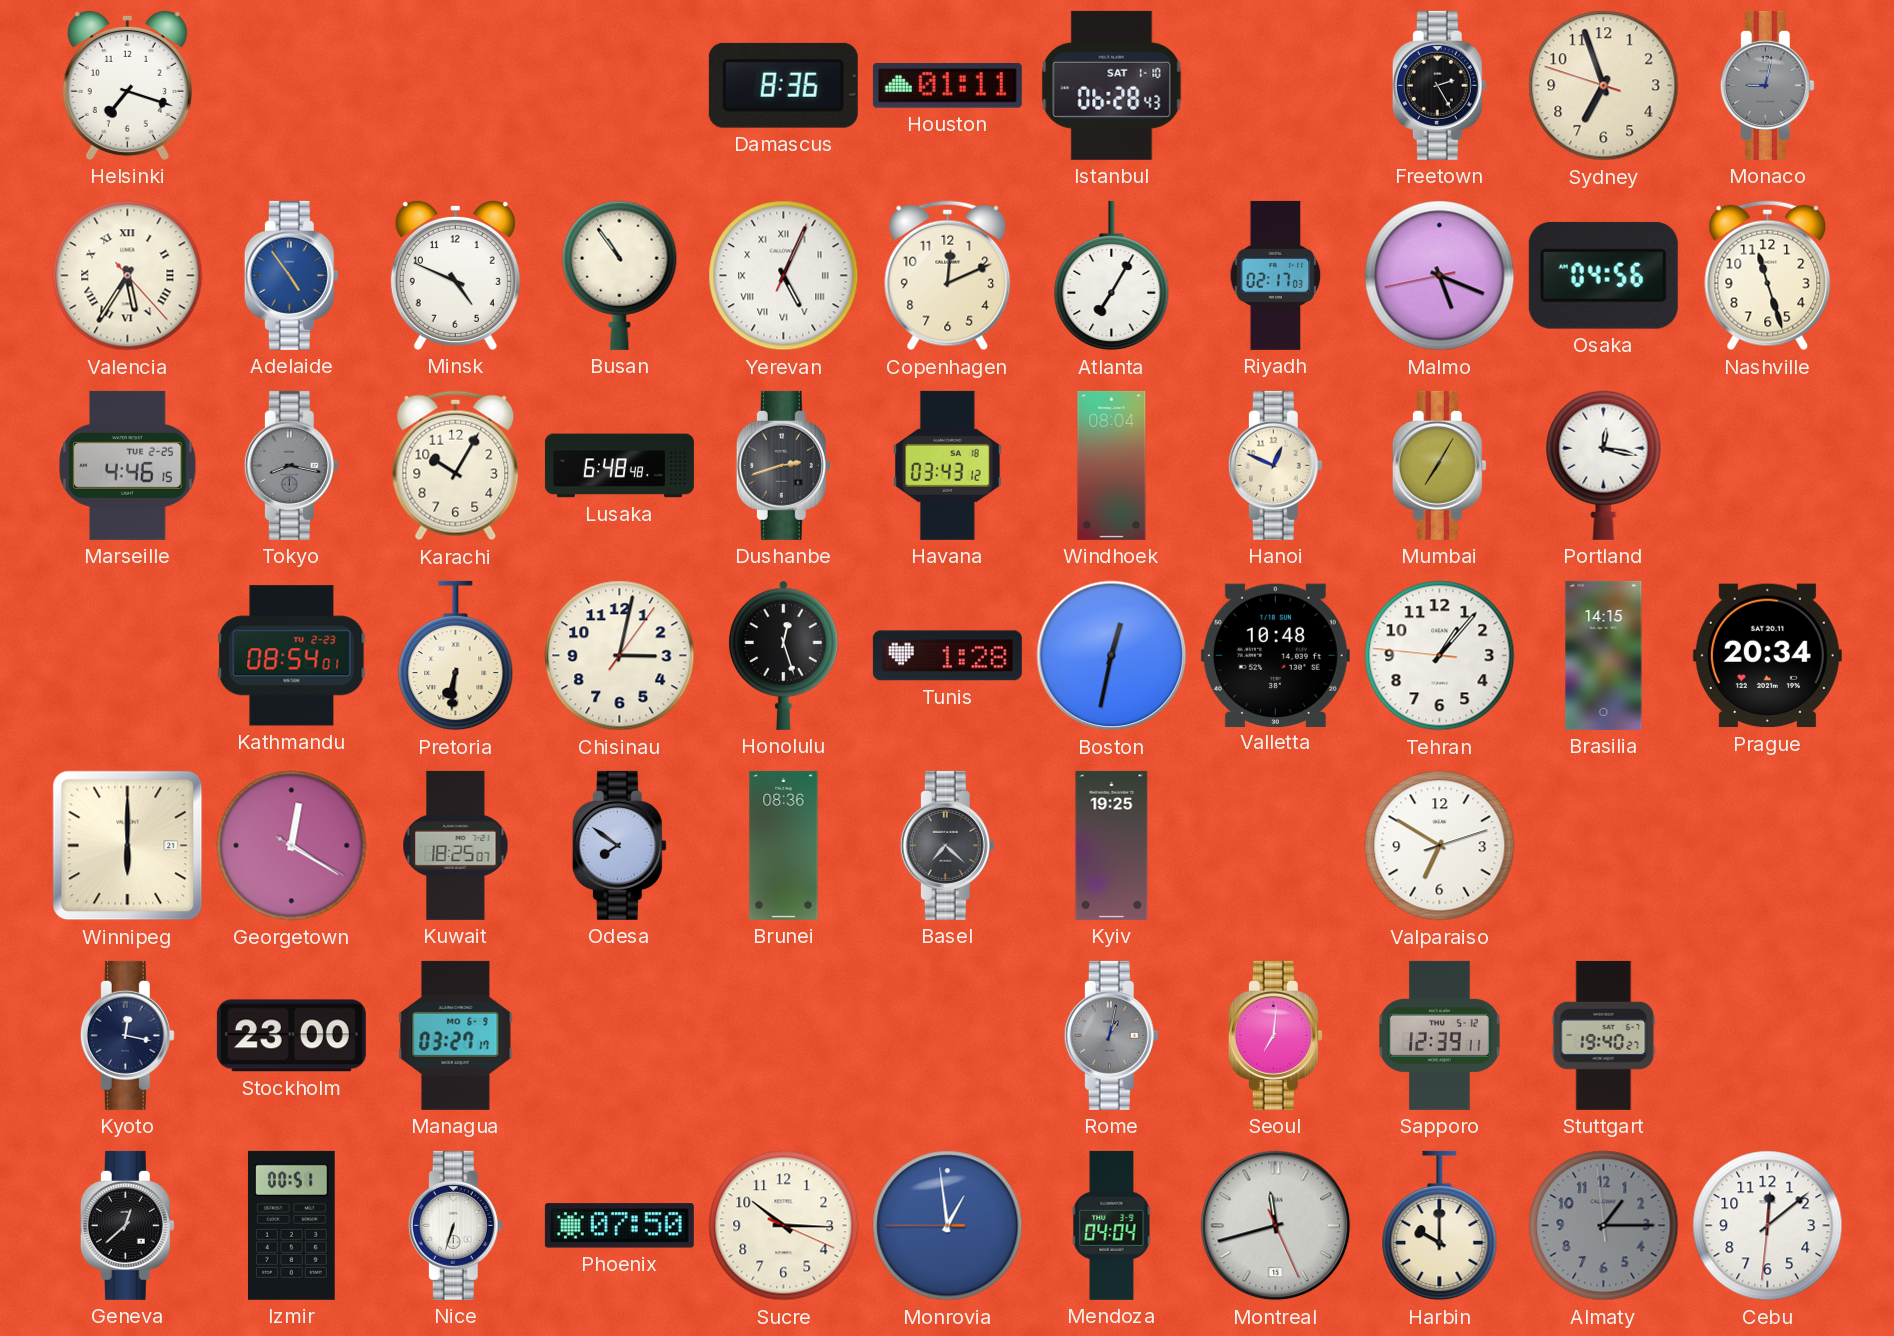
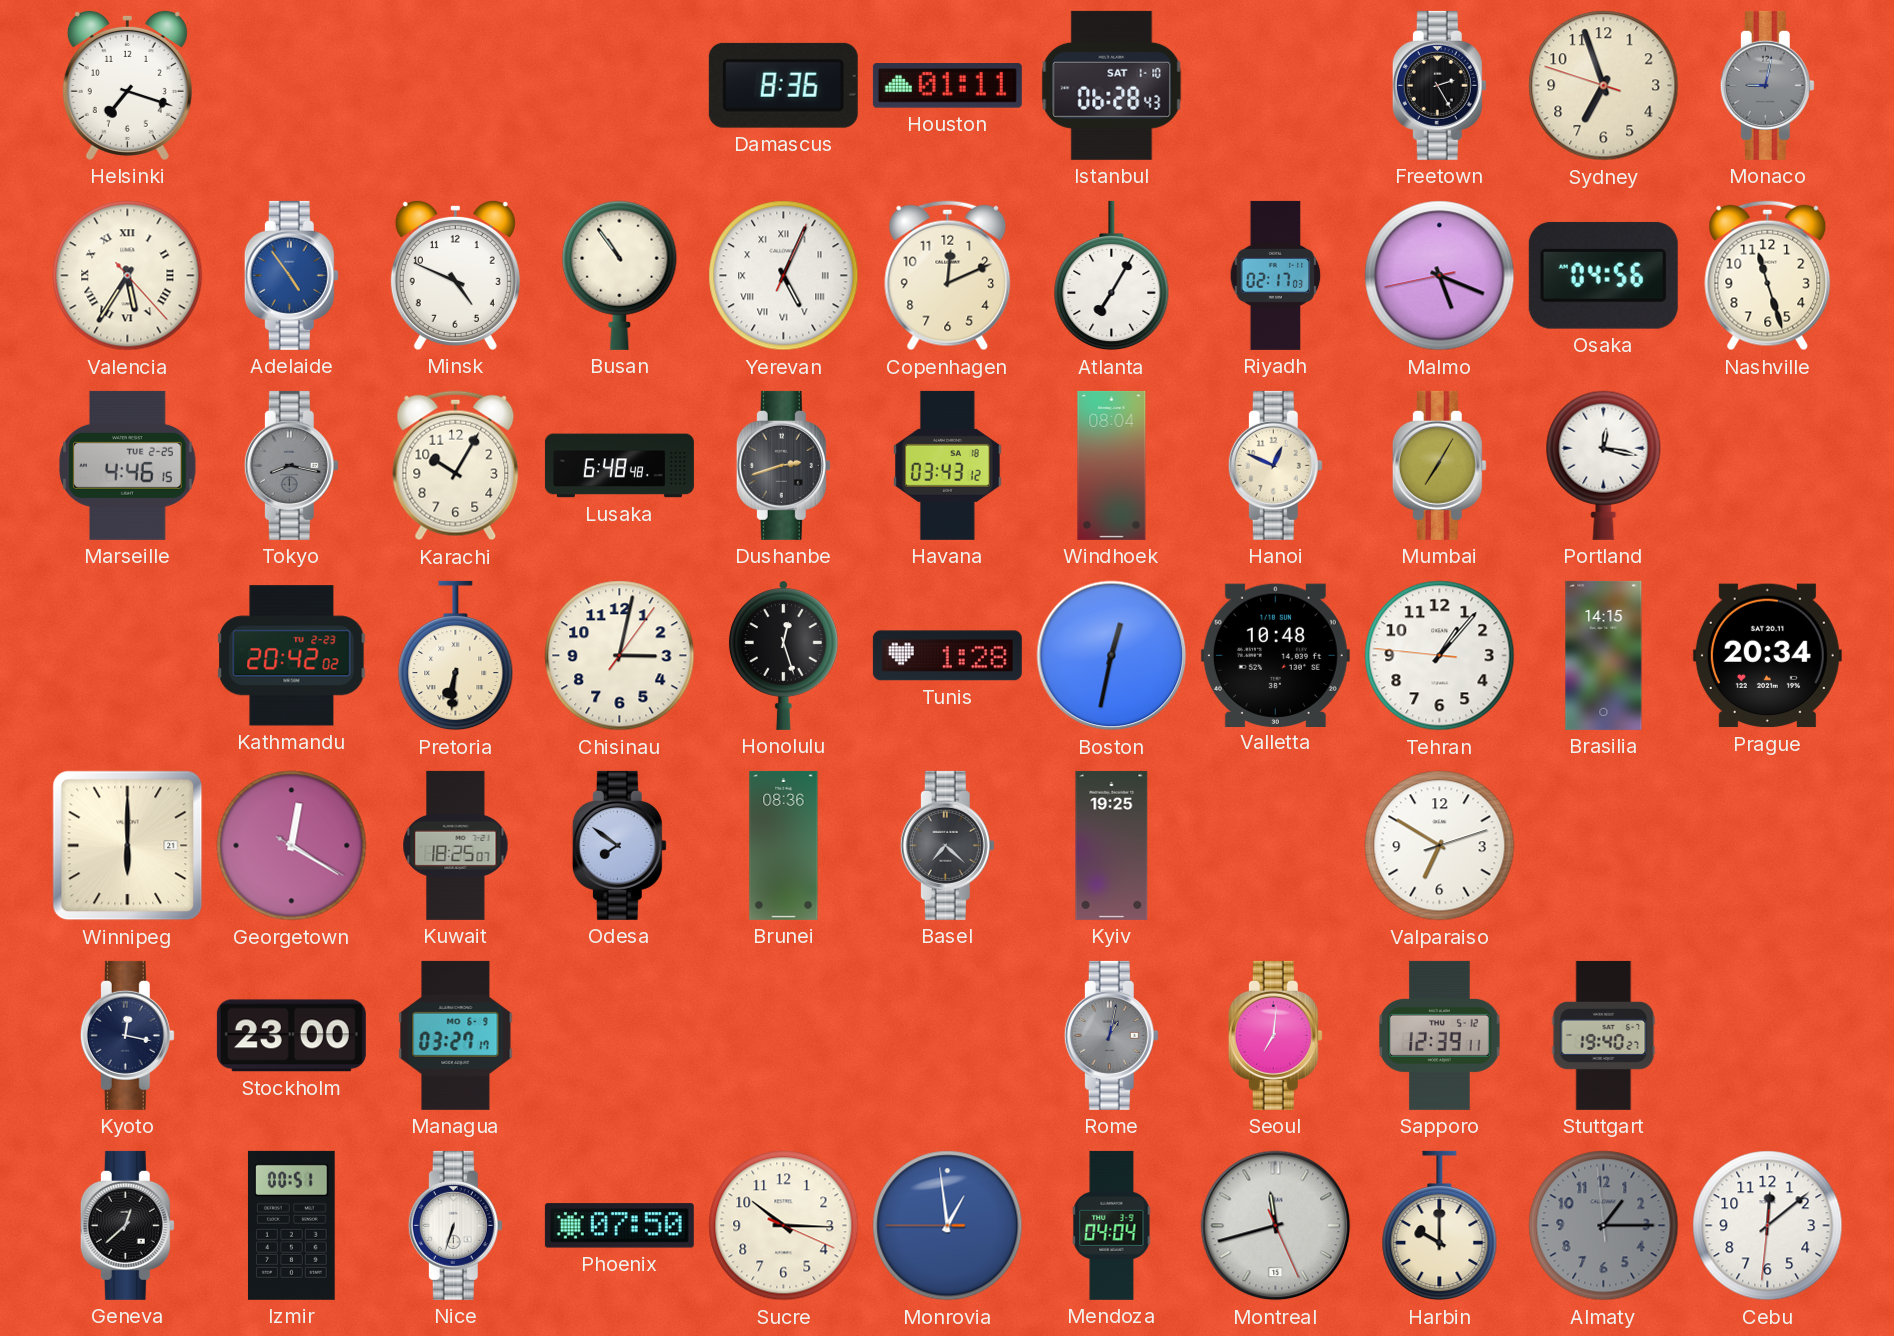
Kathmandu: 08:54 -> 20:42
